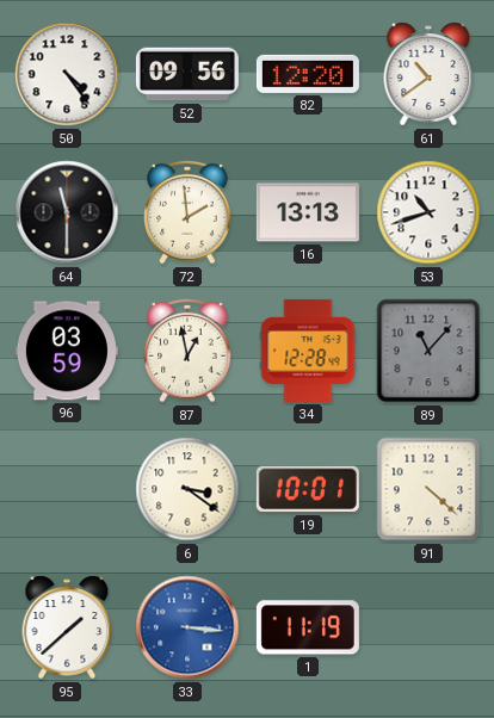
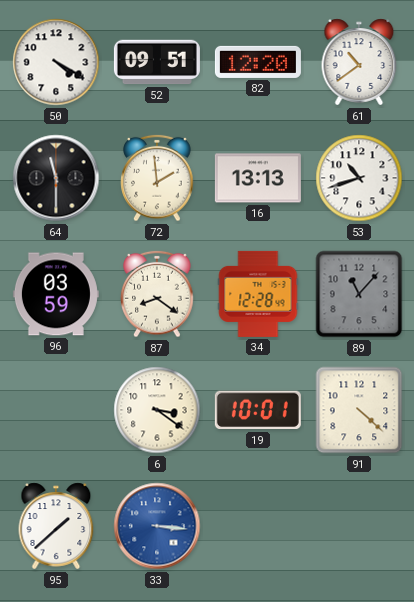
50: 4:24 -> 4:20
52: 09:56 -> 09:51
87: 12:58 -> 8:21
1: 11:19 -> none
